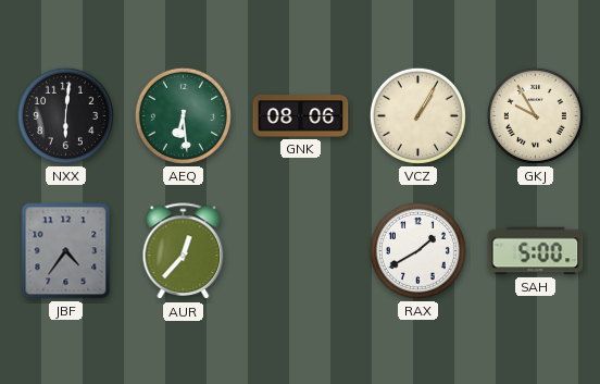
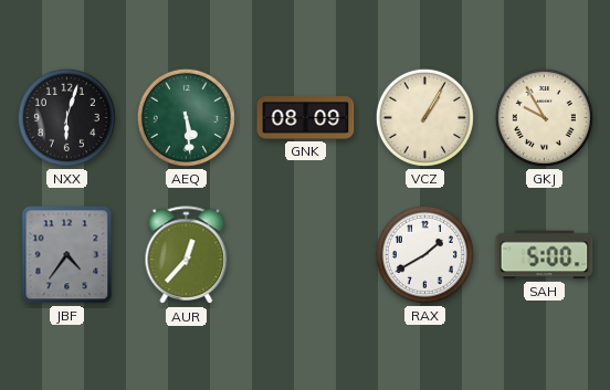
NXX: 6:01 -> 6:03
AEQ: 6:29 -> 5:29
GNK: 08:06 -> 08:09
